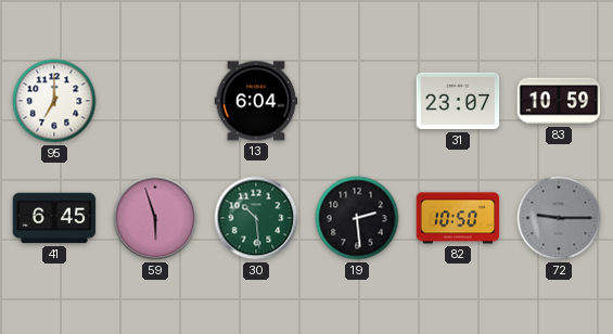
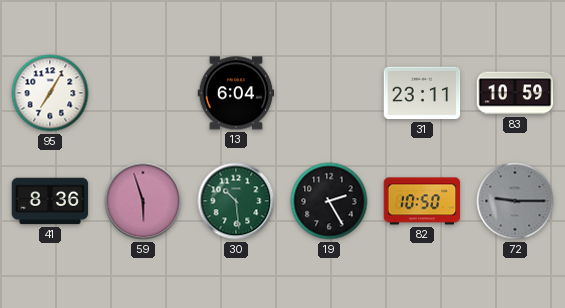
95: 7:00 -> 7:05
31: 23:07 -> 23:11
41: 6:45 -> 8:36
19: 2:29 -> 2:25
